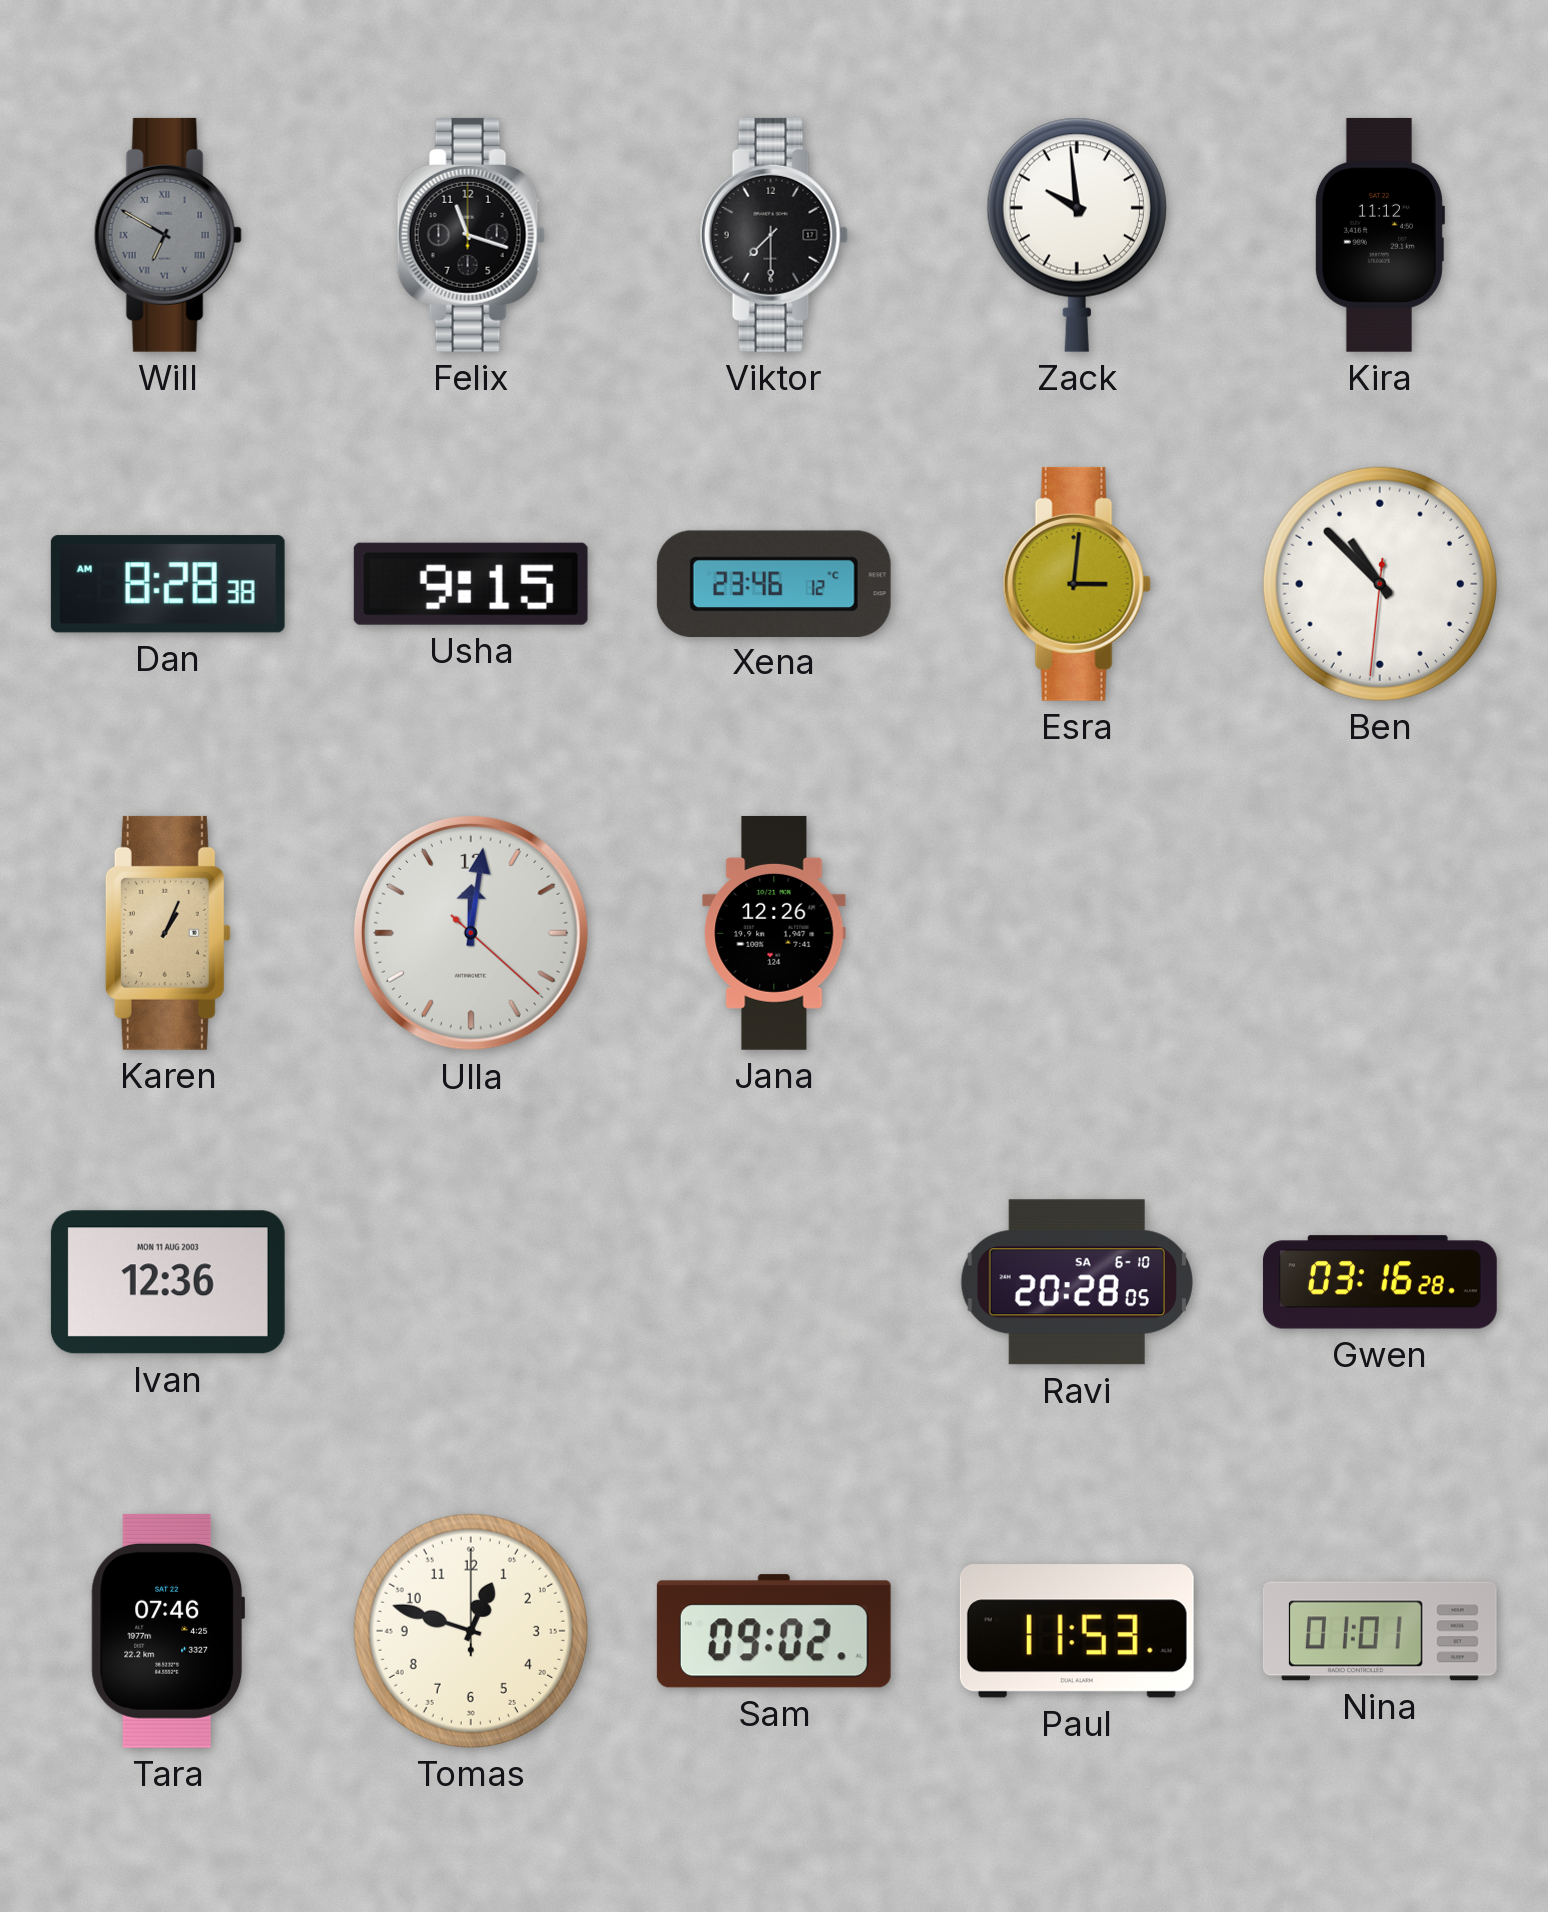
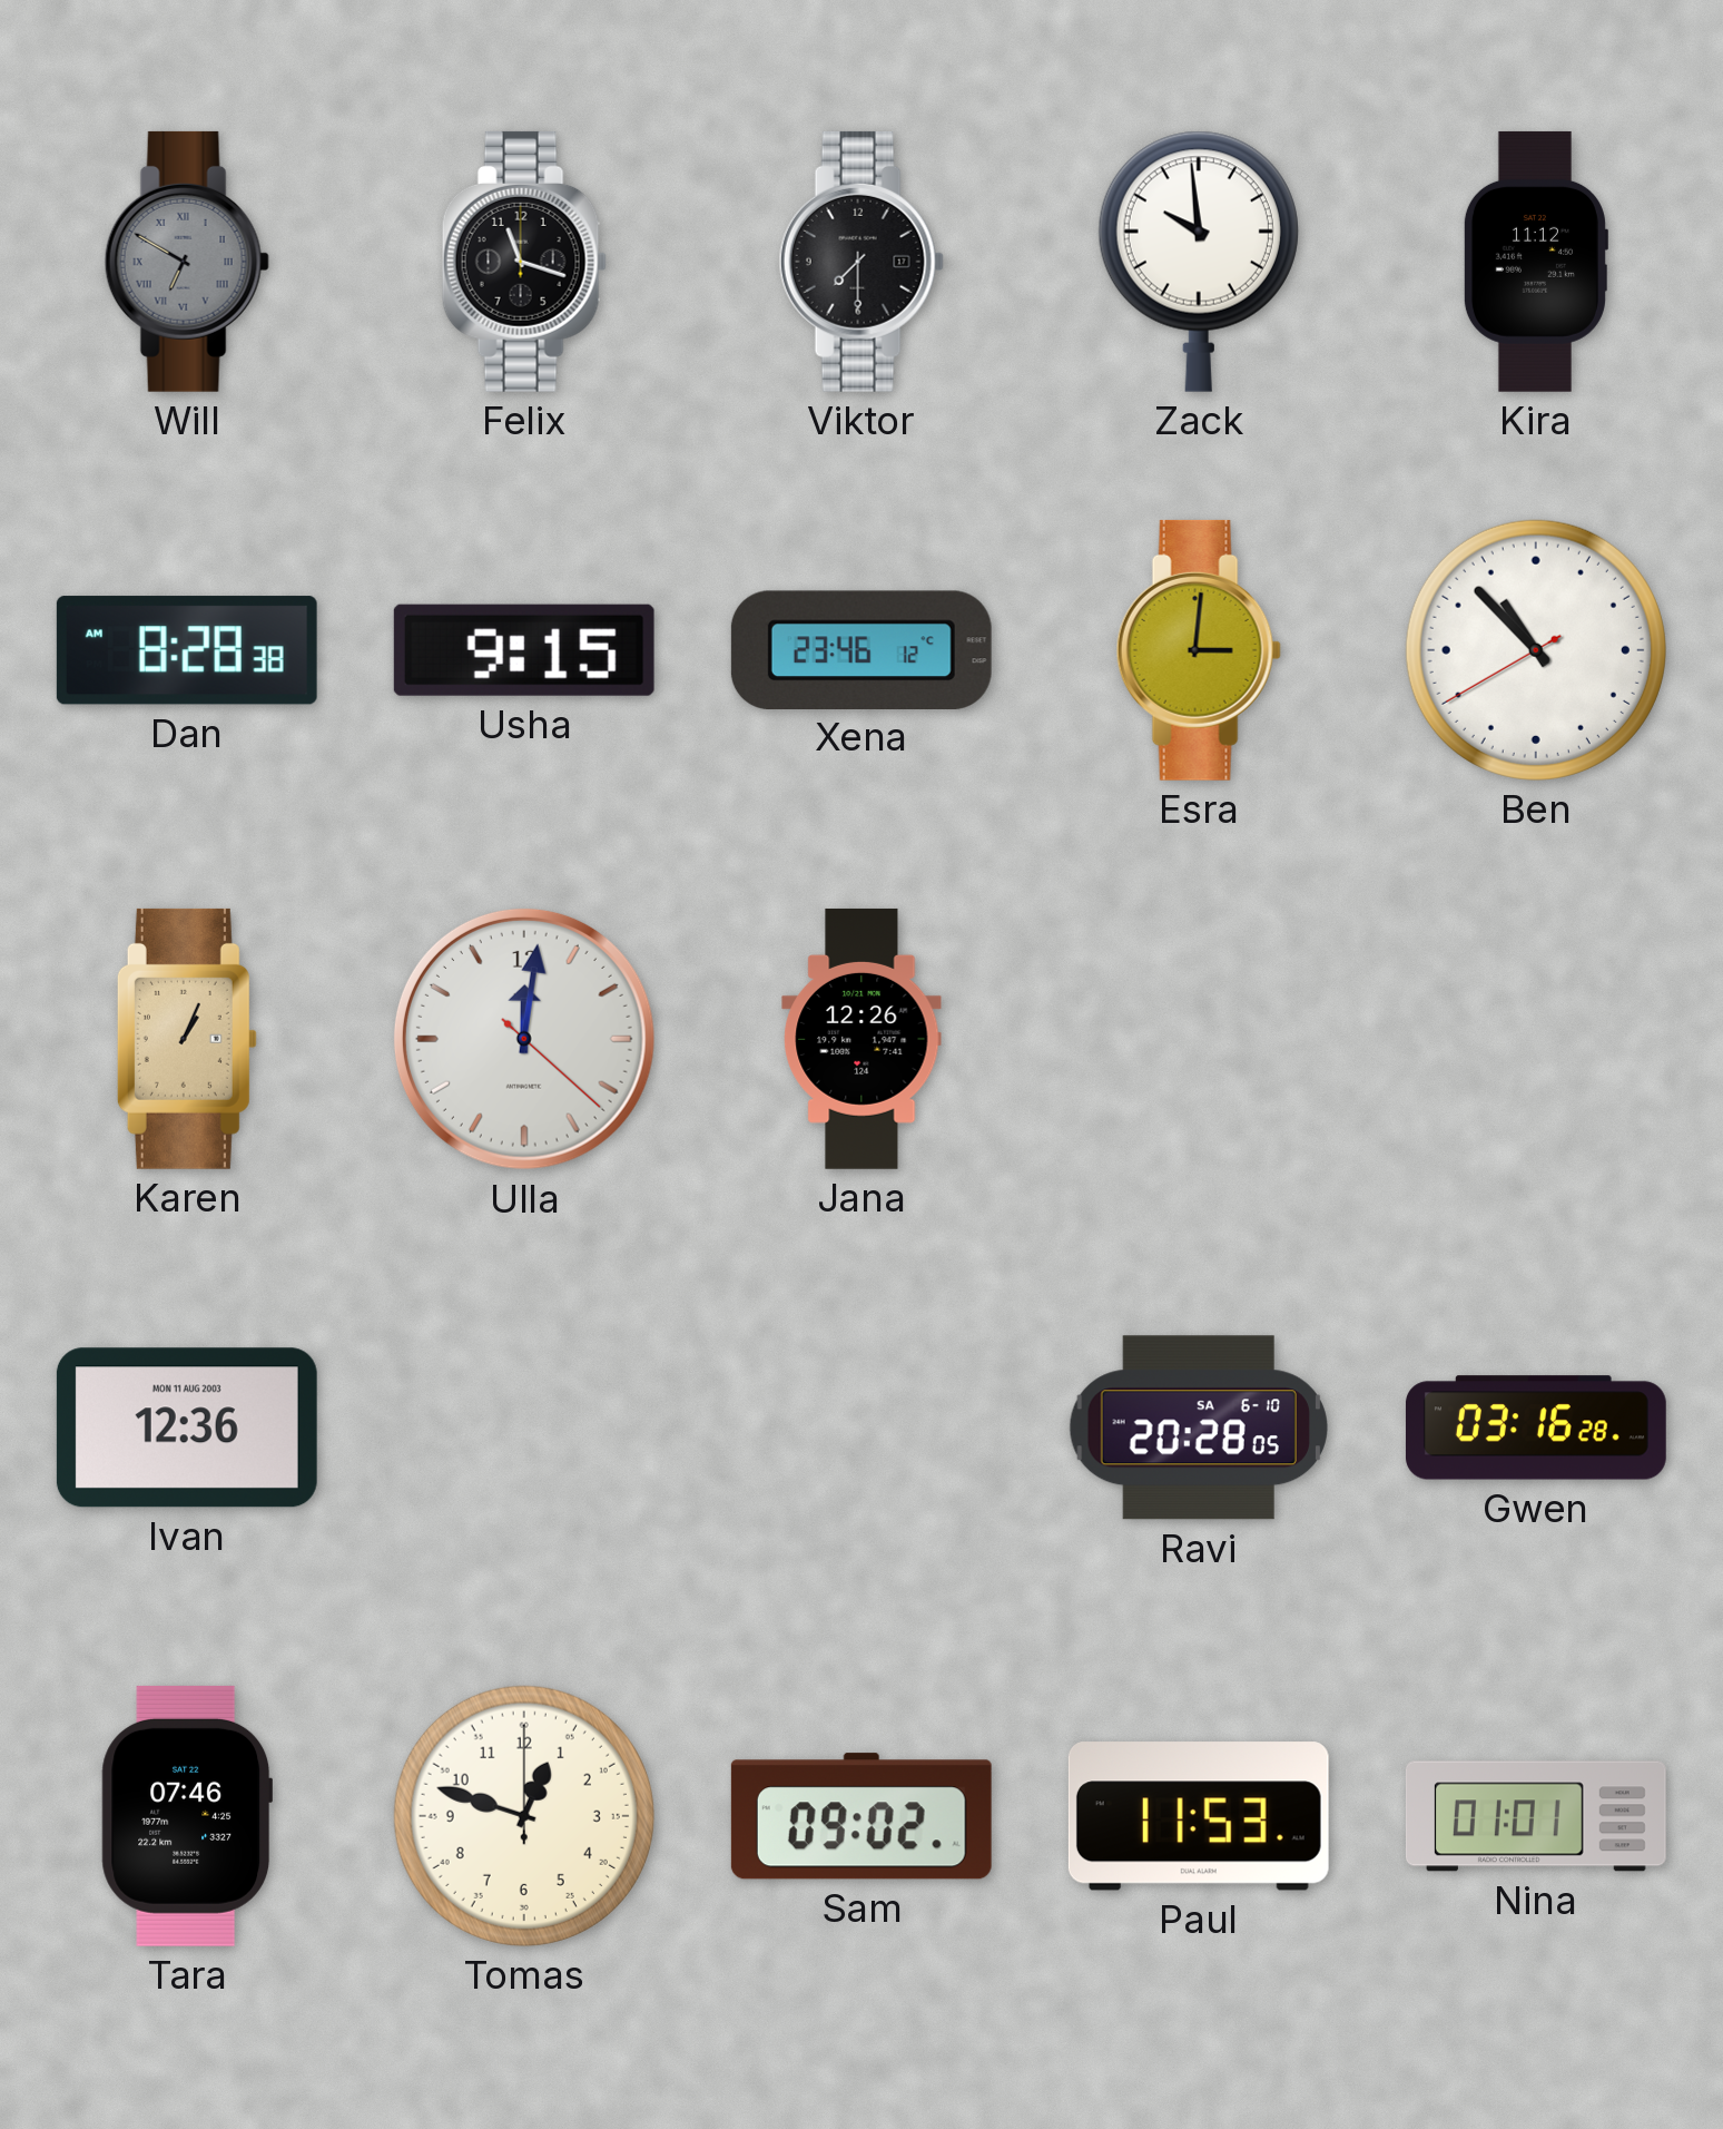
Ben: 10:52:31 -> 10:52:40
